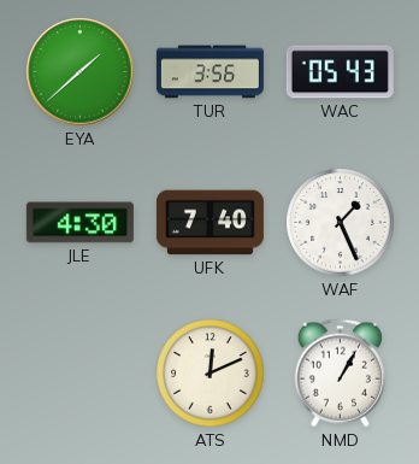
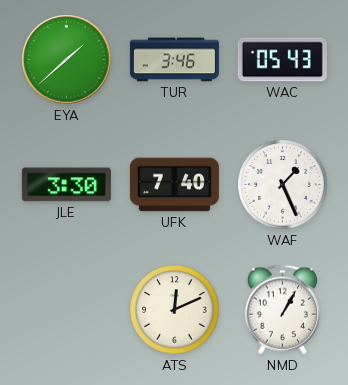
TUR: 3:56 -> 3:46
JLE: 4:30 -> 3:30
